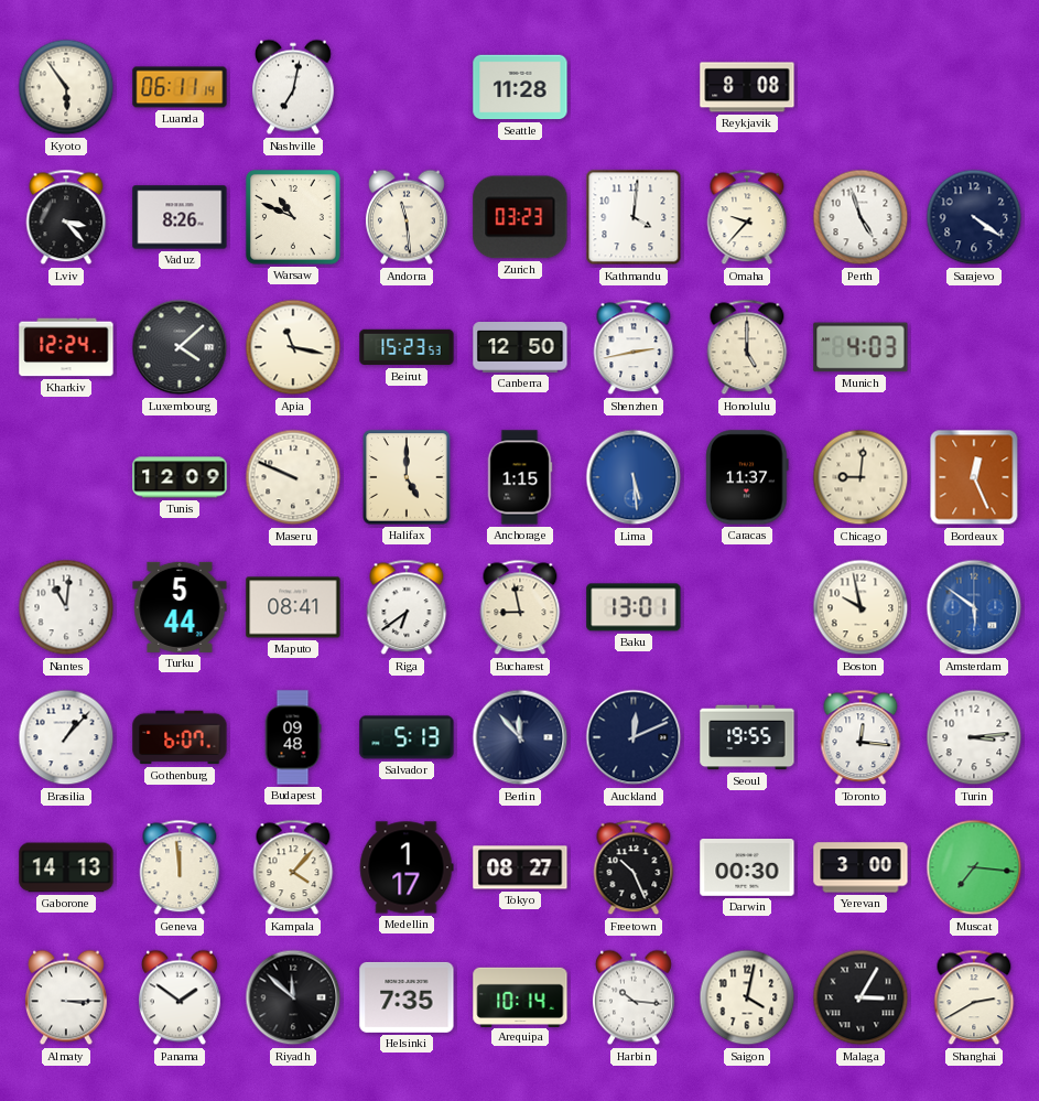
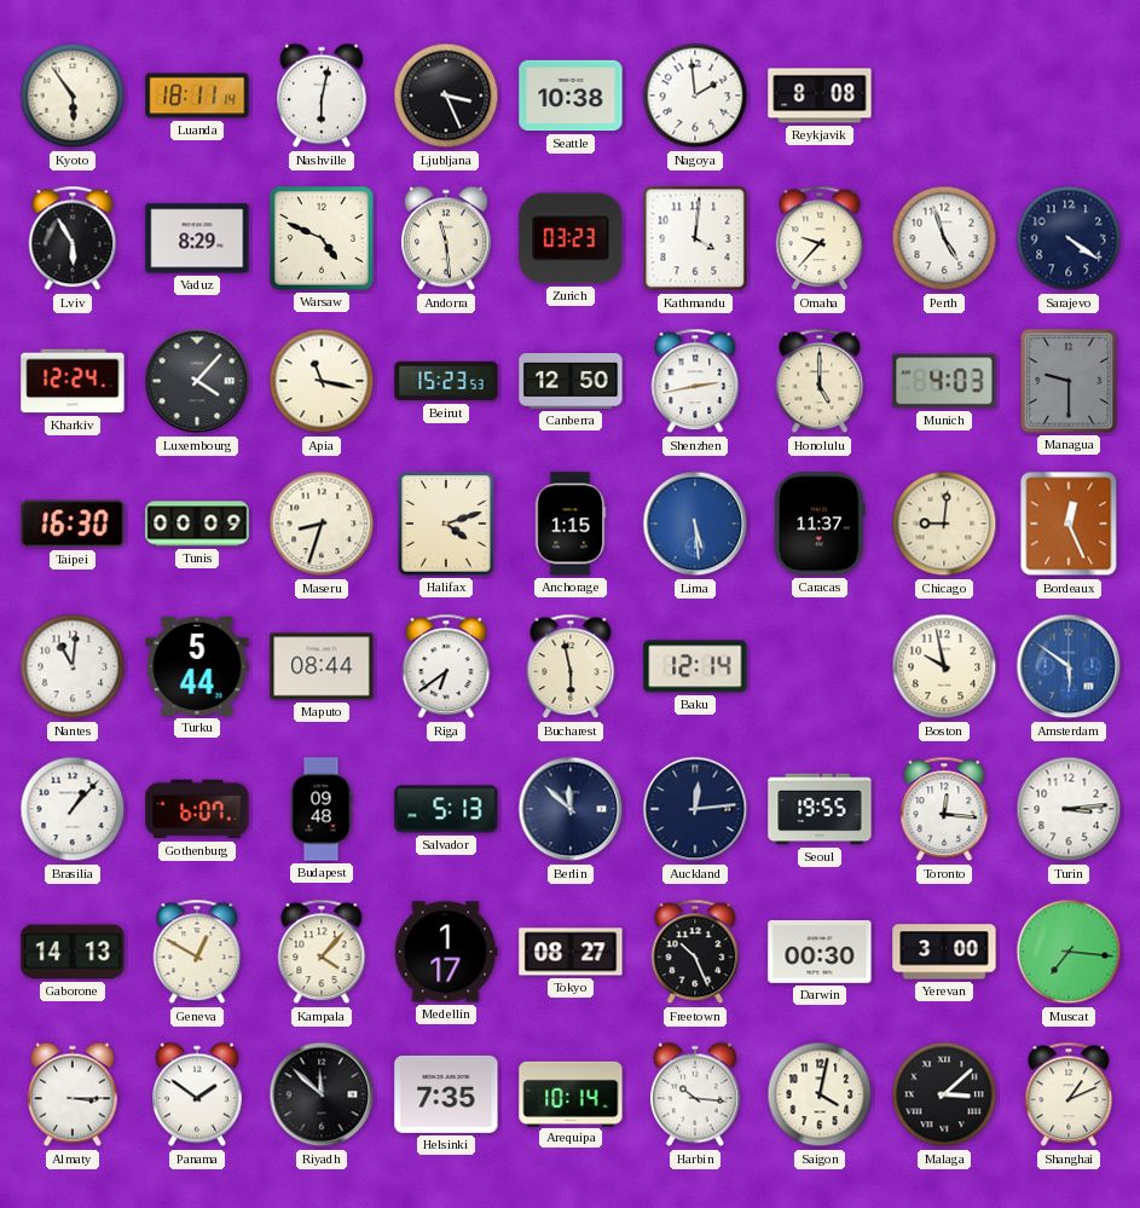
Luanda: 06:11 -> 18:11
Nashville: 7:02 -> 6:02
Ljubljana: none -> 3:26
Seattle: 11:28 -> 10:38
Nagoya: none -> 1:59
Lviv: 3:23 -> 5:55
Vaduz: 8:26 -> 8:29
Warsaw: 10:49 -> 4:49
Luxembourg: 4:08 -> 4:07
Managua: none -> 9:30
Taipei: none -> 16:30
Tunis: 12:09 -> 00:09
Maseru: 9:49 -> 8:33
Halifax: 5:00 -> 4:12
Maputo: 08:41 -> 08:44
Bucharest: 8:58 -> 5:58
Baku: 13:01 -> 12:14
Berlin: 11:53 -> 11:52
Auckland: 12:11 -> 12:14
Geneva: 11:59 -> 12:50
Malaga: 3:05 -> 3:08
Shanghai: 2:40 -> 1:11
